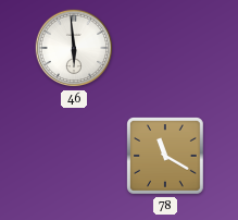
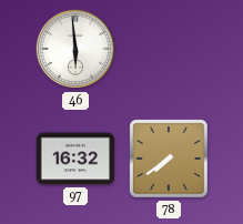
97: none -> 16:32
78: 11:20 -> 7:39
